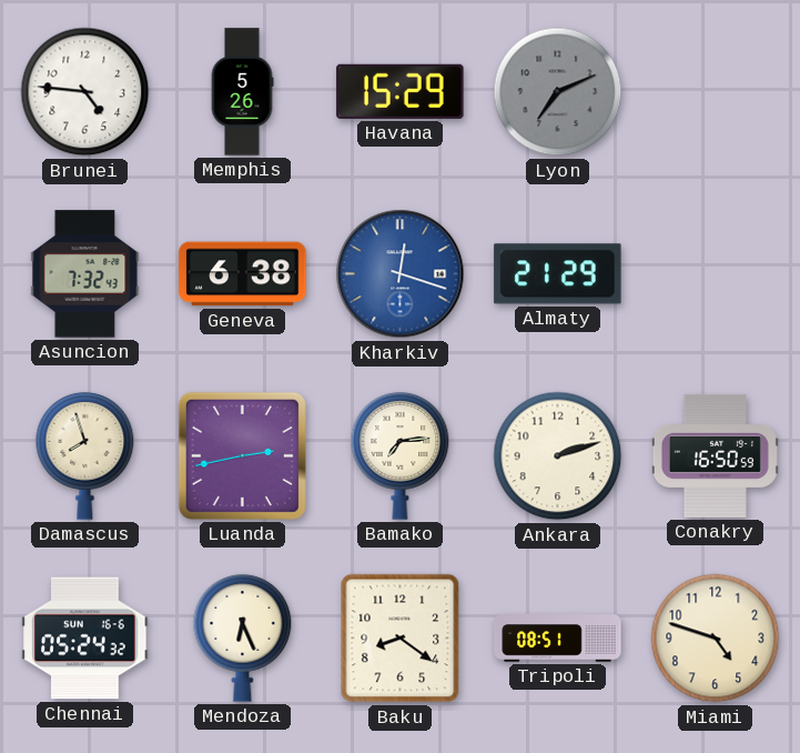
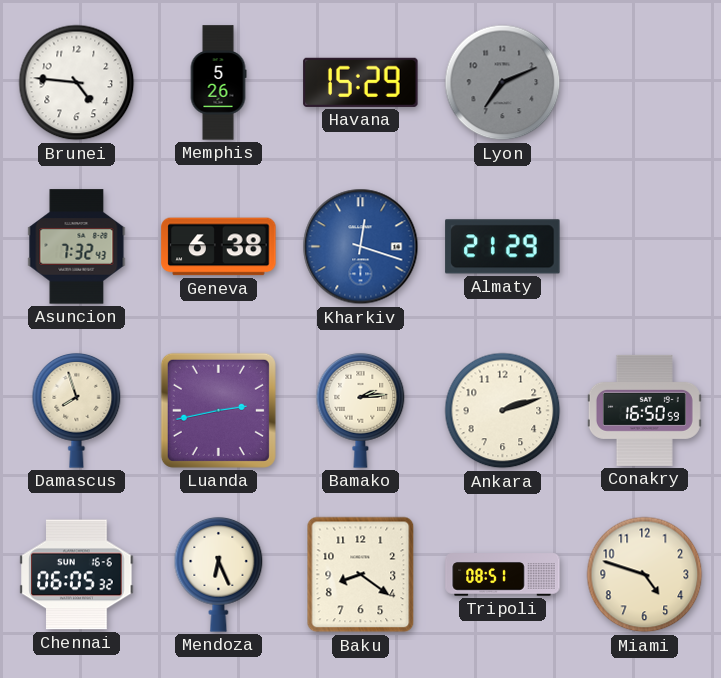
Bamako: 7:14 -> 2:14
Chennai: 05:24 -> 06:05
